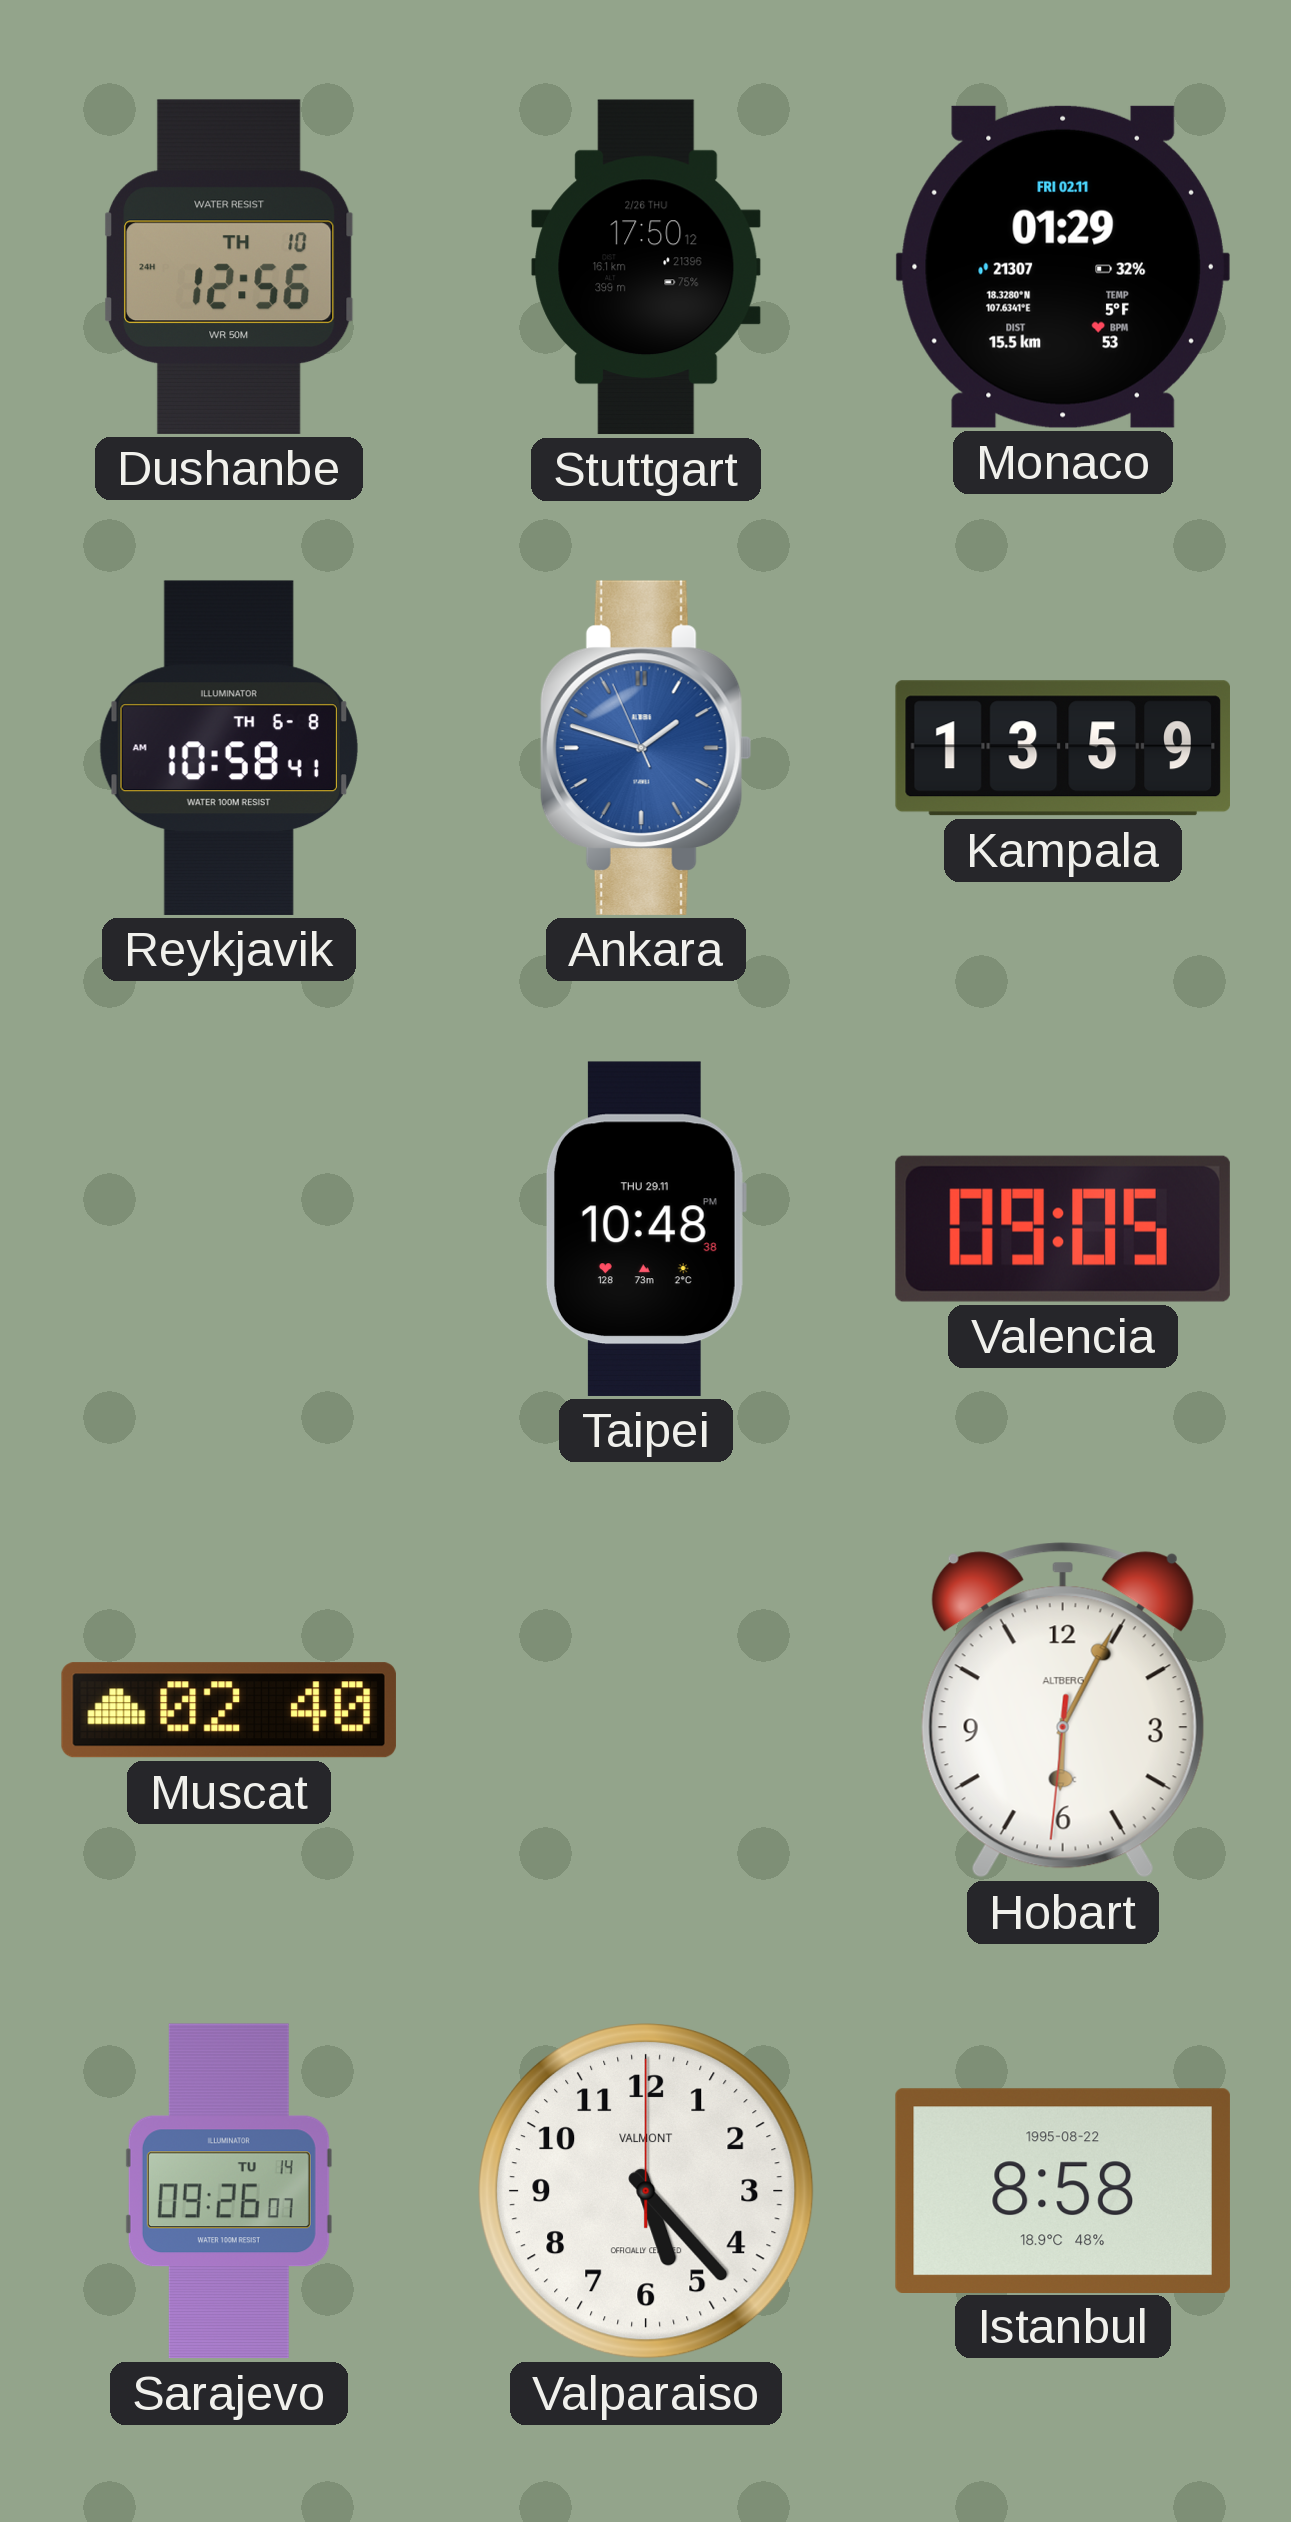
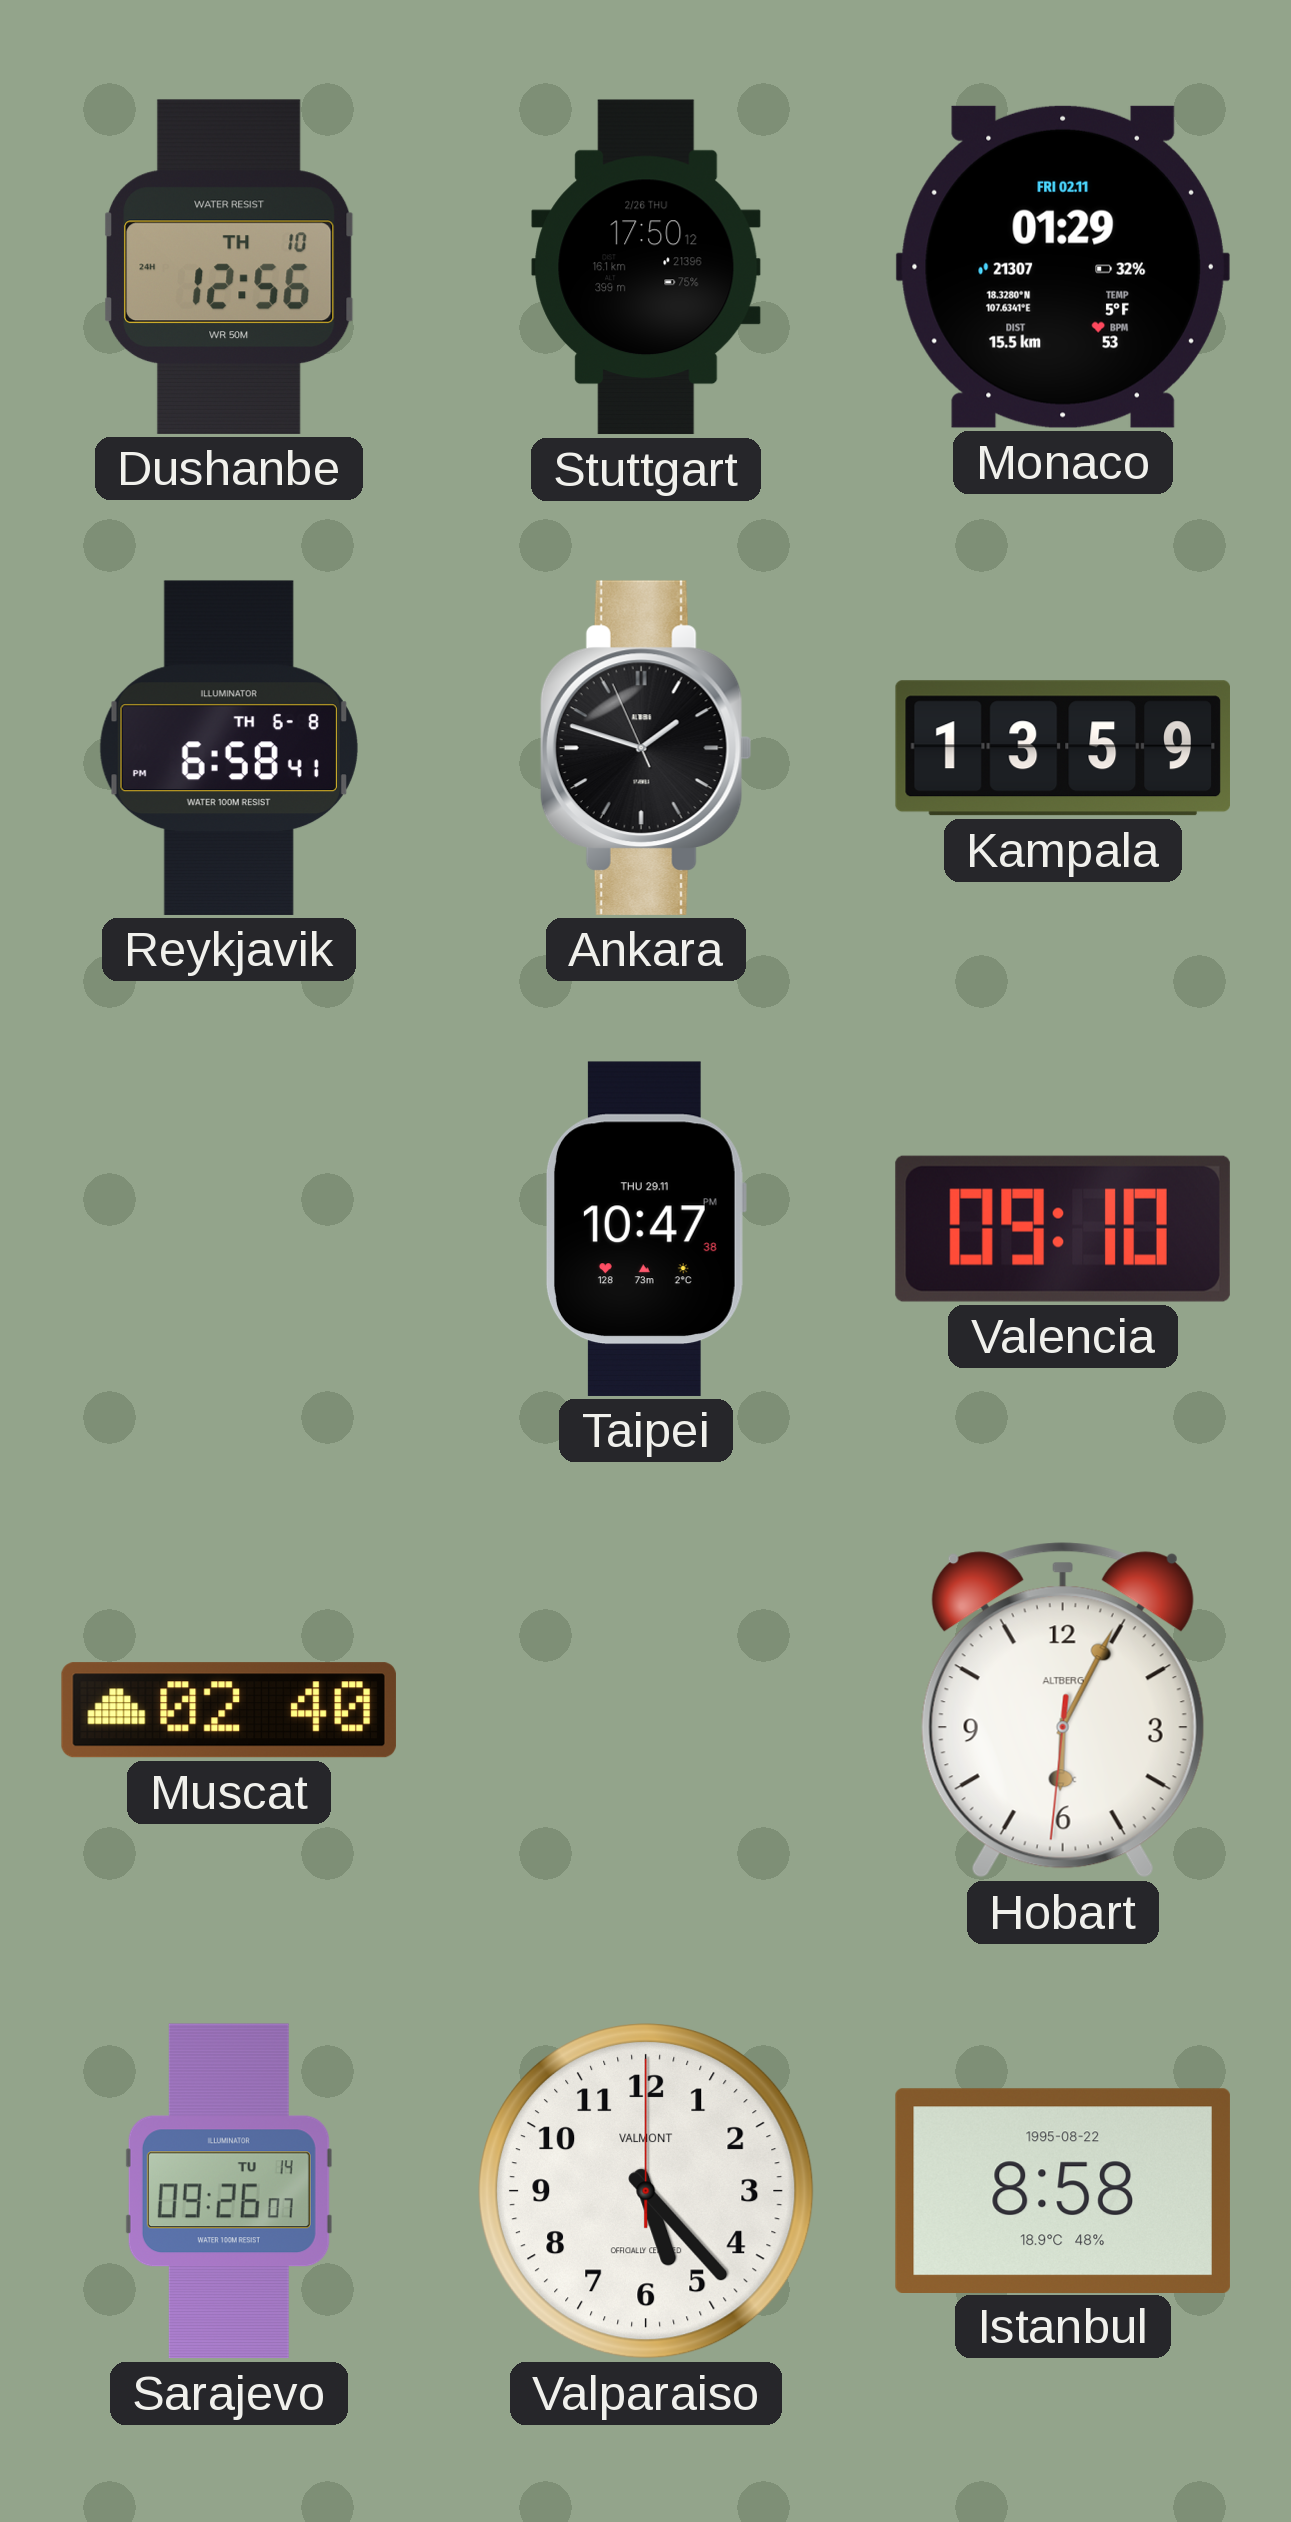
Reykjavik: 10:58 -> 6:58
Ankara dial: blue -> black
Taipei: 10:48 -> 10:47
Valencia: 09:05 -> 09:10
